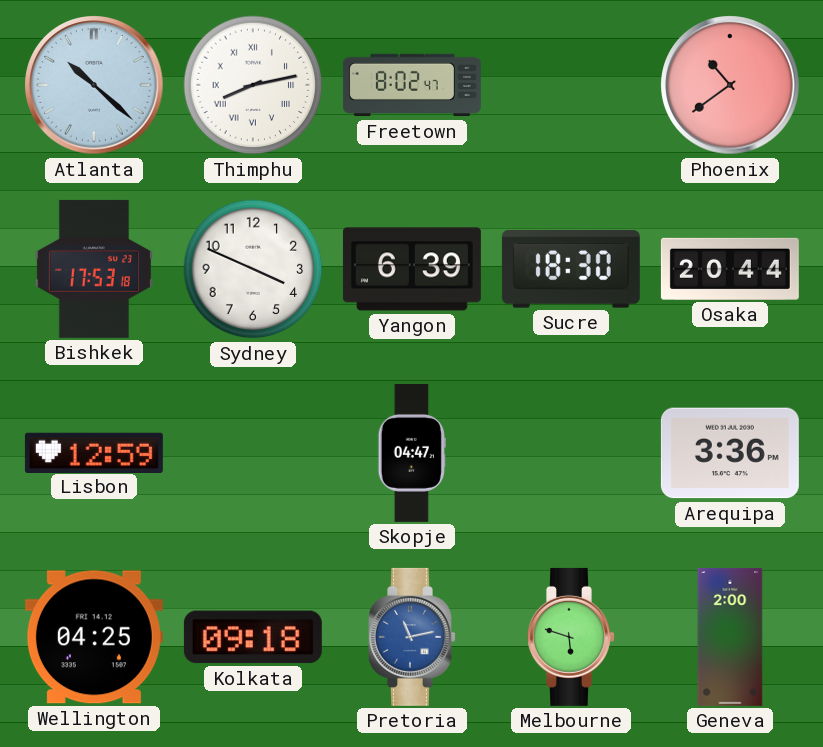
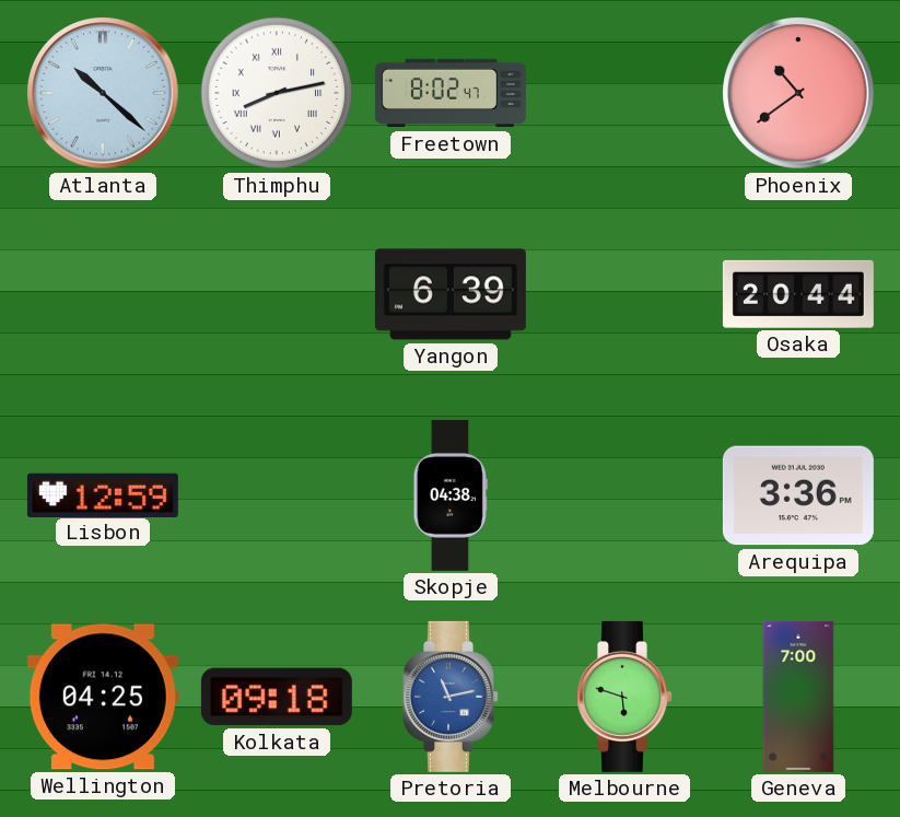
Bishkek: 17:53 -> none
Sydney: 3:49 -> none
Sucre: 18:30 -> none
Skopje: 04:47 -> 04:38
Geneva: 2:00 -> 7:00
